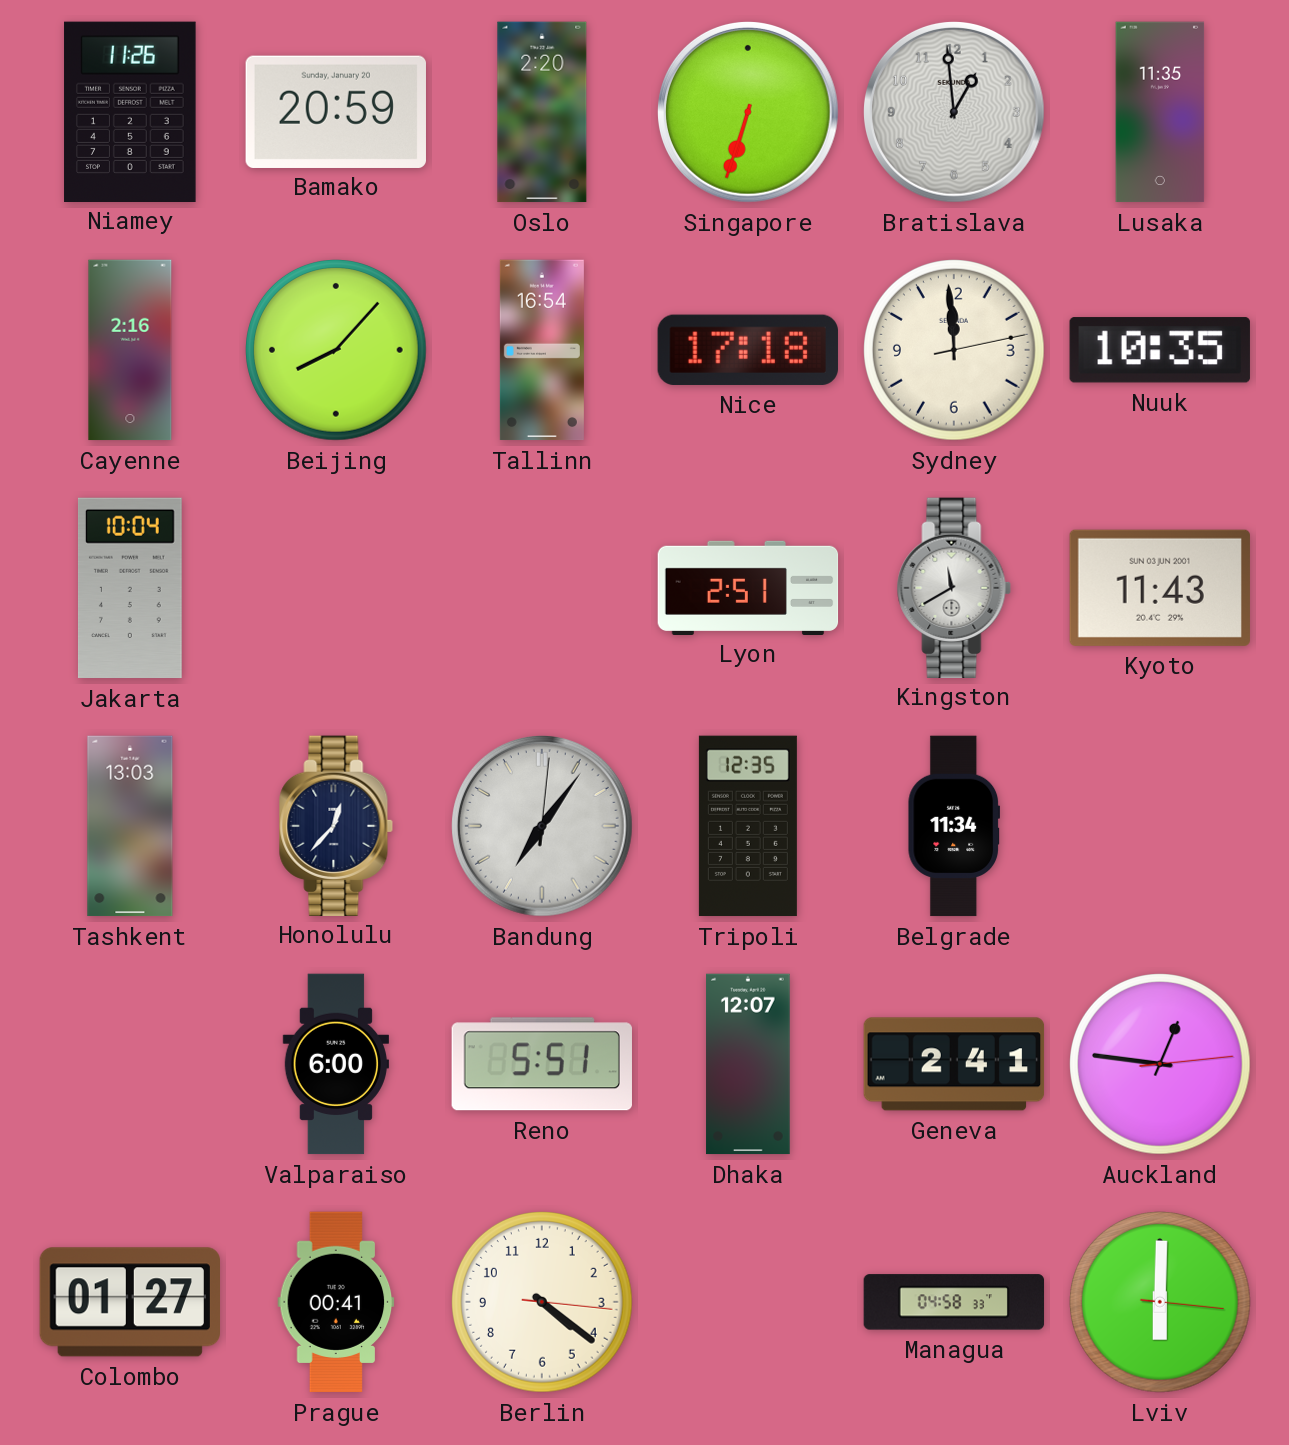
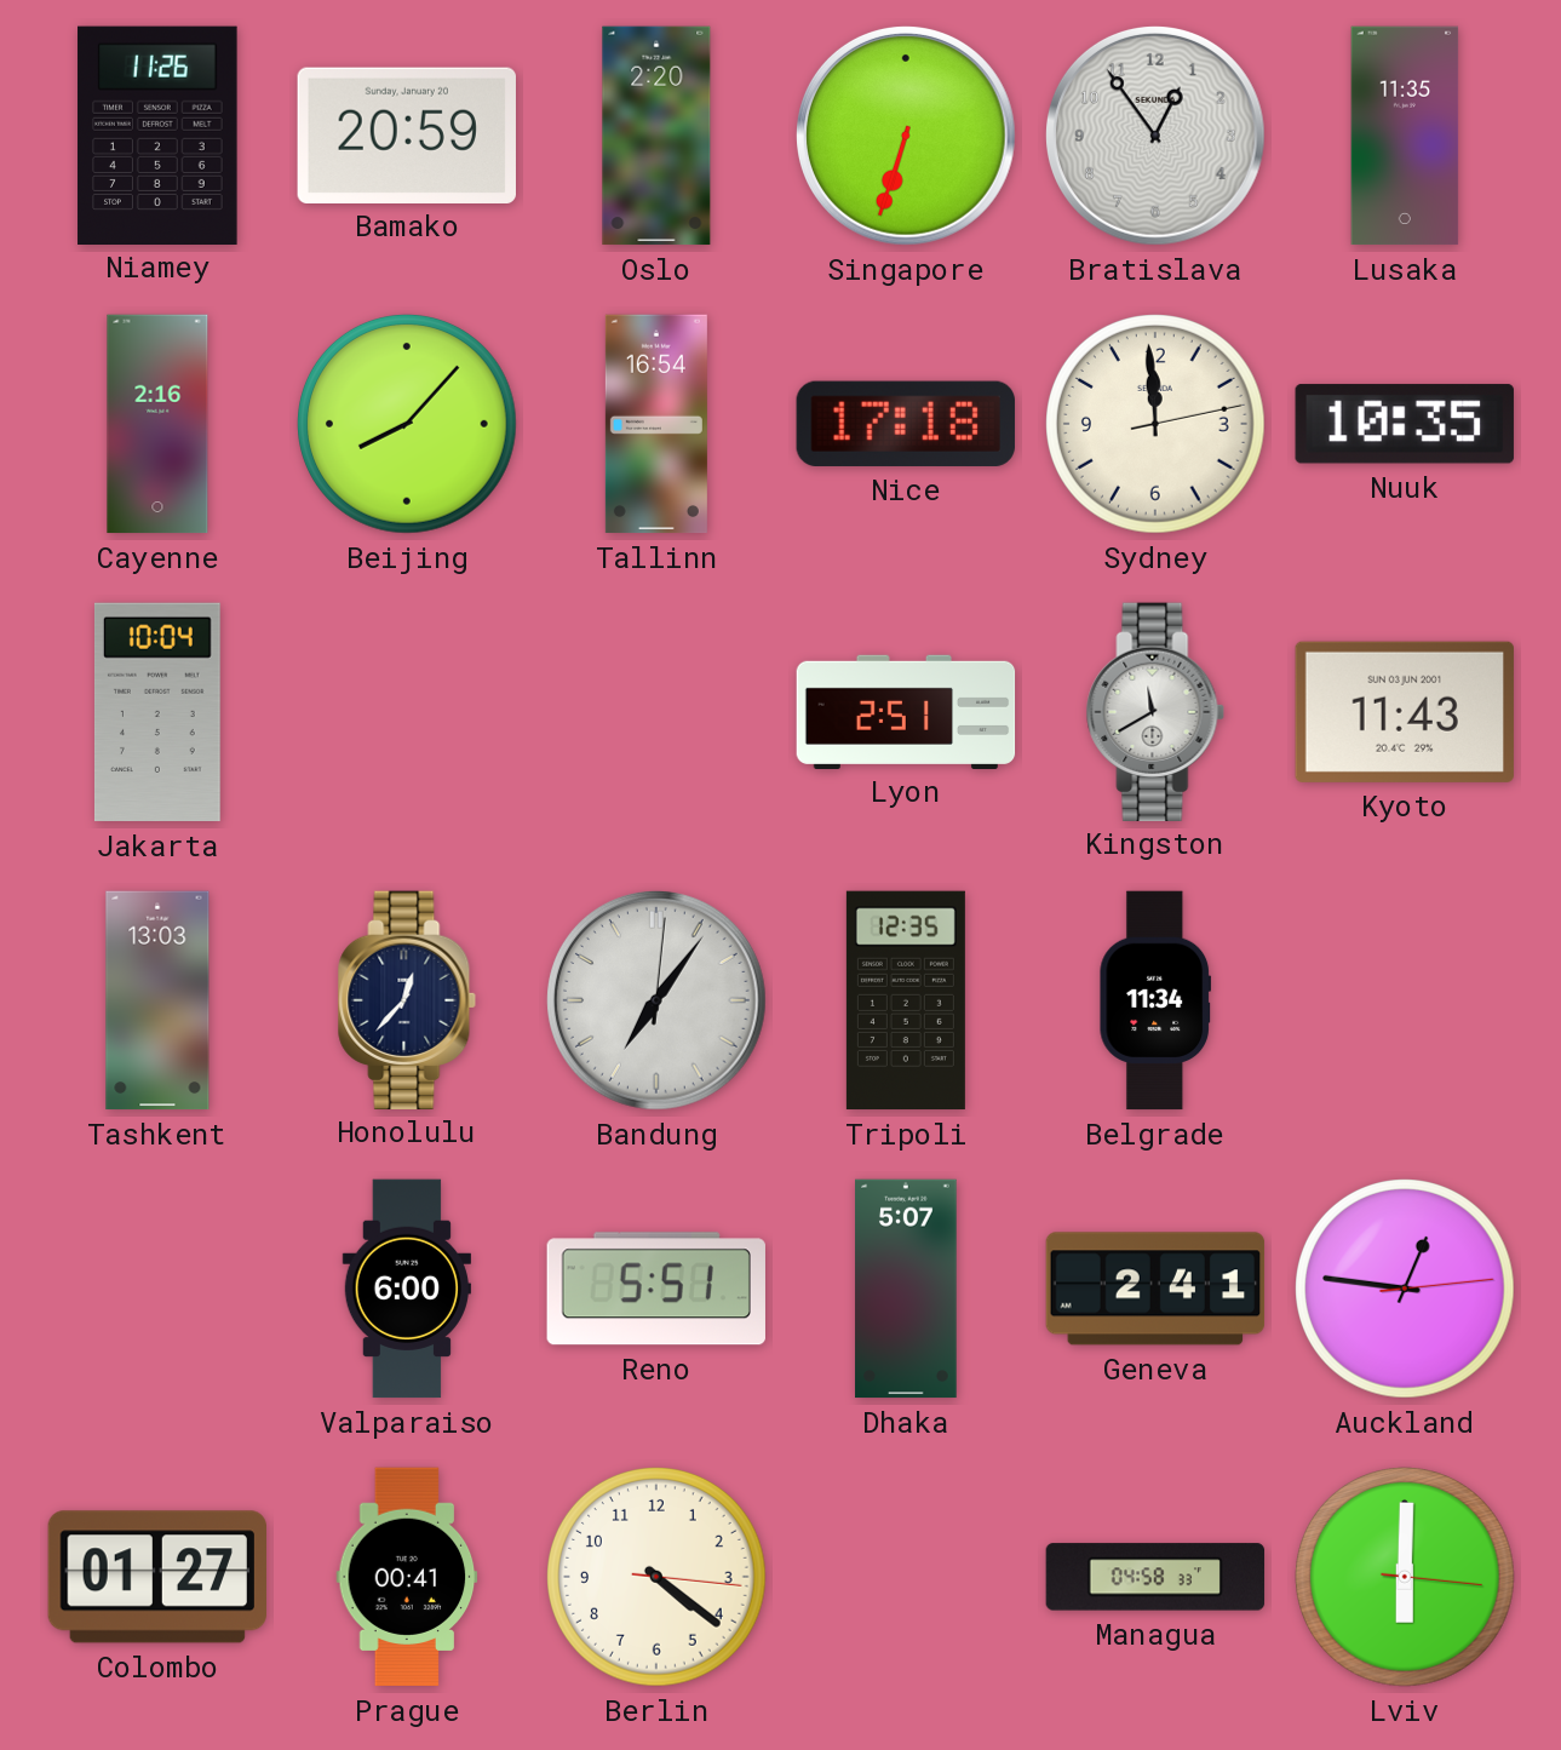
Bratislava: 12:59 -> 12:54
Dhaka: 12:07 -> 5:07
